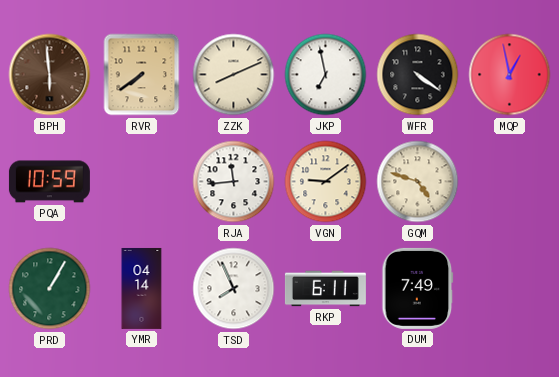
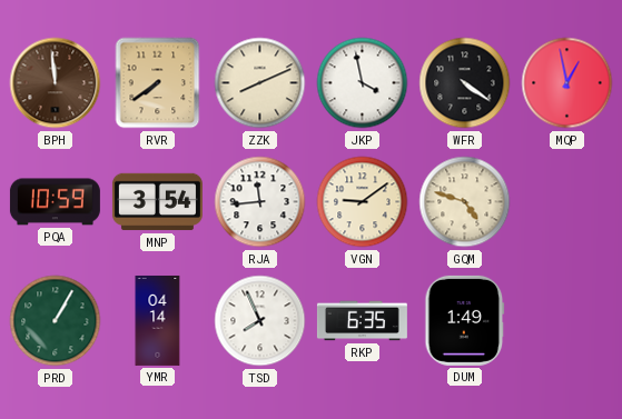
BPH: 5:59 -> 11:59
JKP: 6:58 -> 3:58
MNP: none -> 3:54
RKP: 6:11 -> 6:35
DUM: 7:49 -> 1:49
